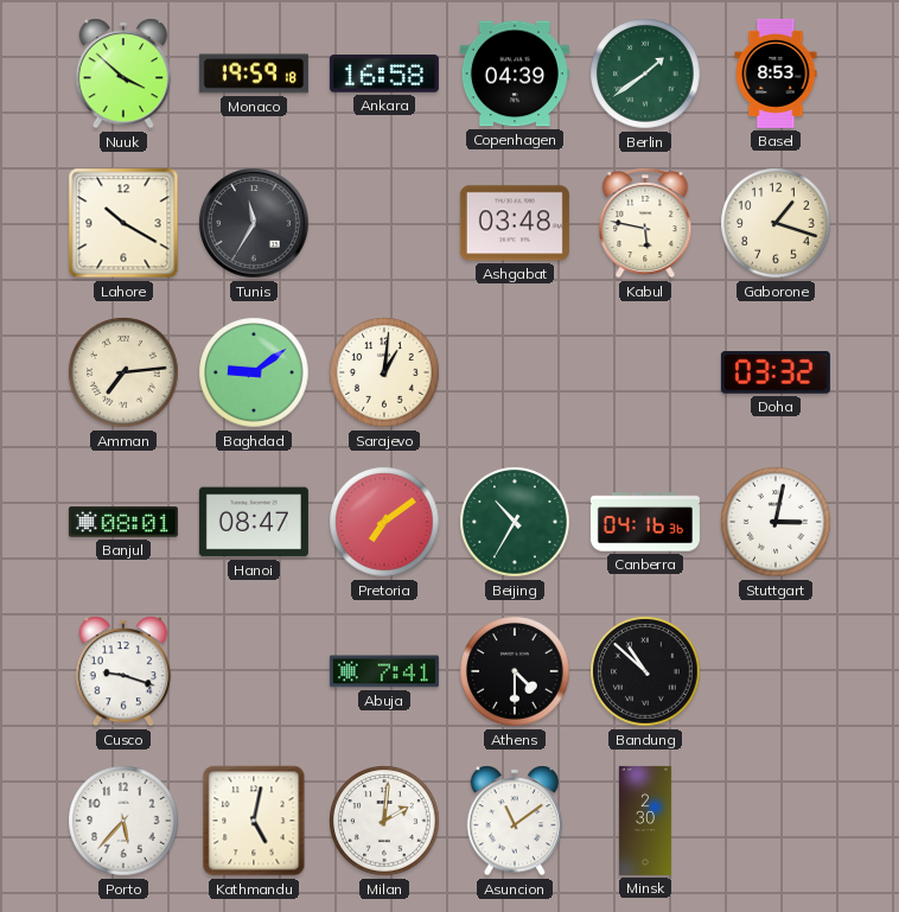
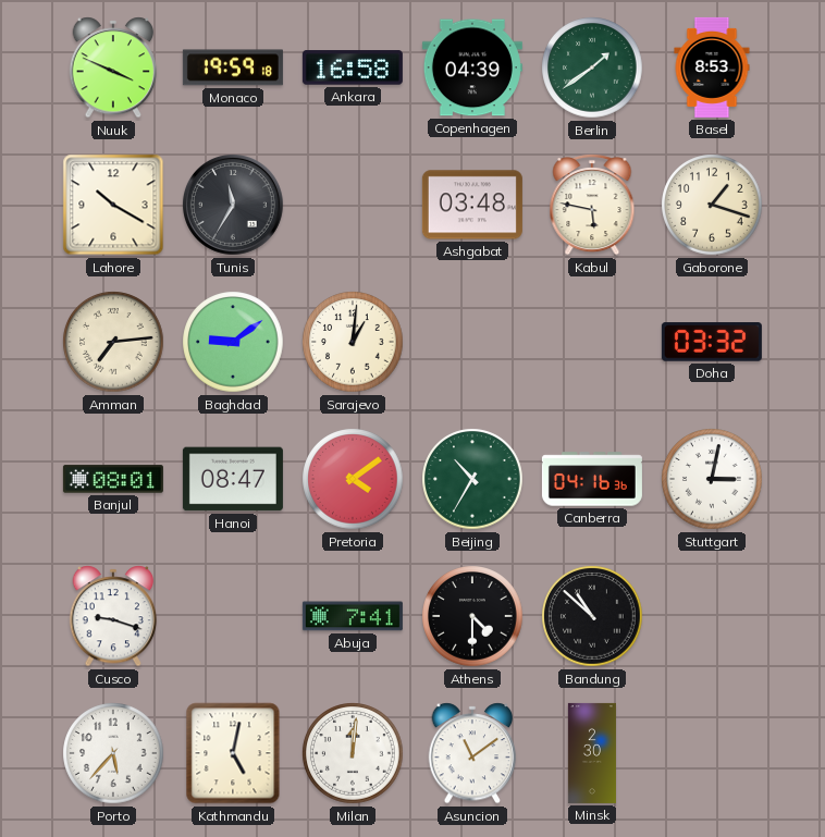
Nuuk: 3:52 -> 3:49
Pretoria: 7:09 -> 4:09
Milan: 2:01 -> 12:01
